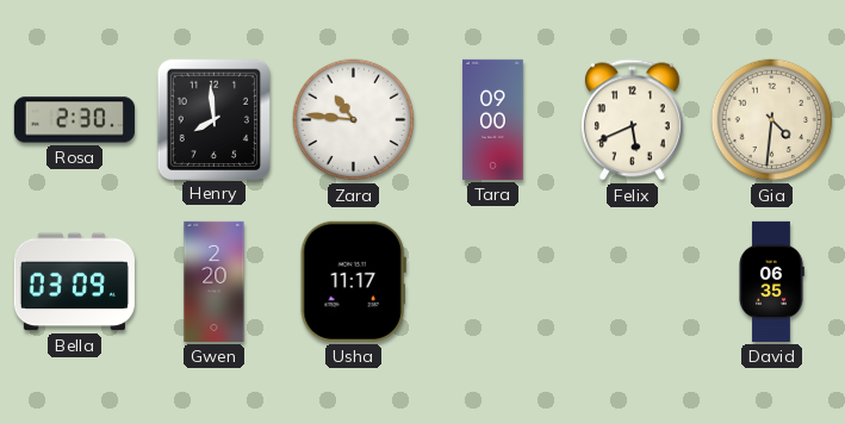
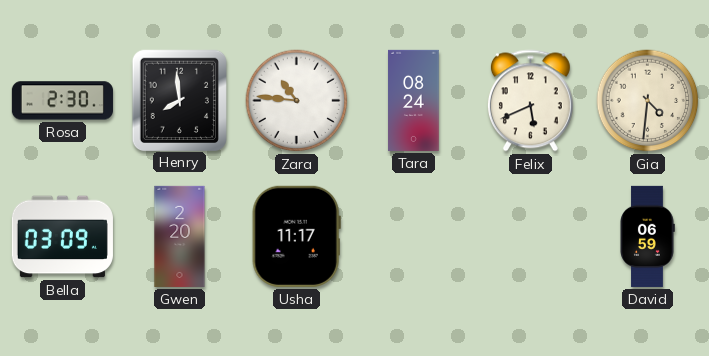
Tara: 09:00 -> 08:24
David: 06:35 -> 06:59
